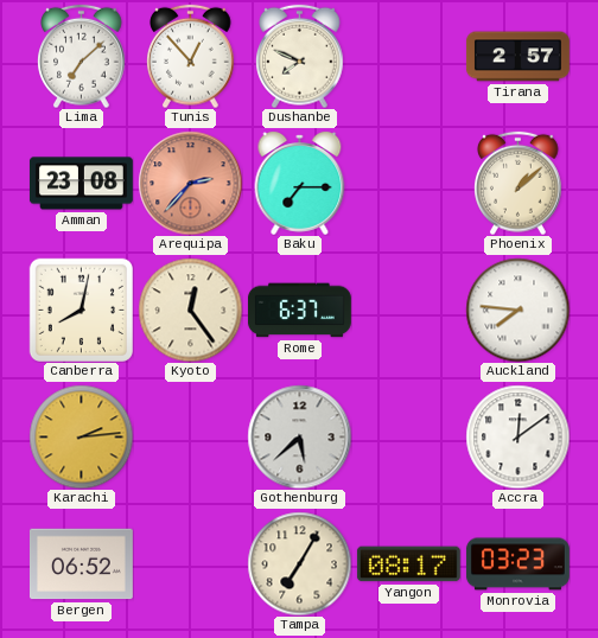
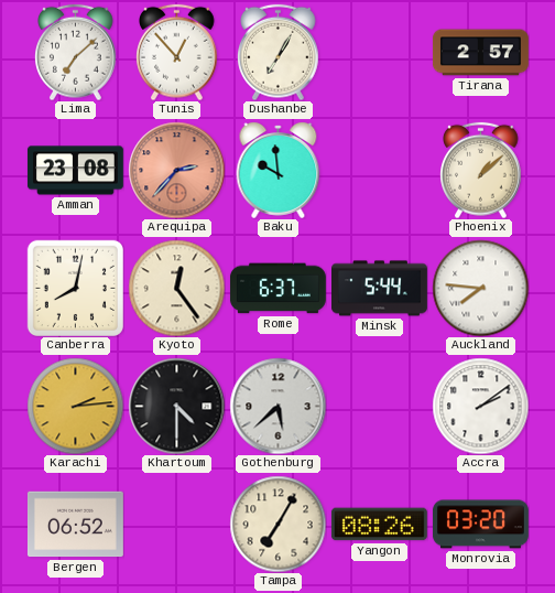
Dushanbe: 7:49 -> 7:05
Baku: 7:15 -> 9:59
Minsk: none -> 5:44
Khartoum: none -> 4:30
Accra: 12:09 -> 2:09
Yangon: 08:17 -> 08:26
Monrovia: 03:23 -> 03:20
